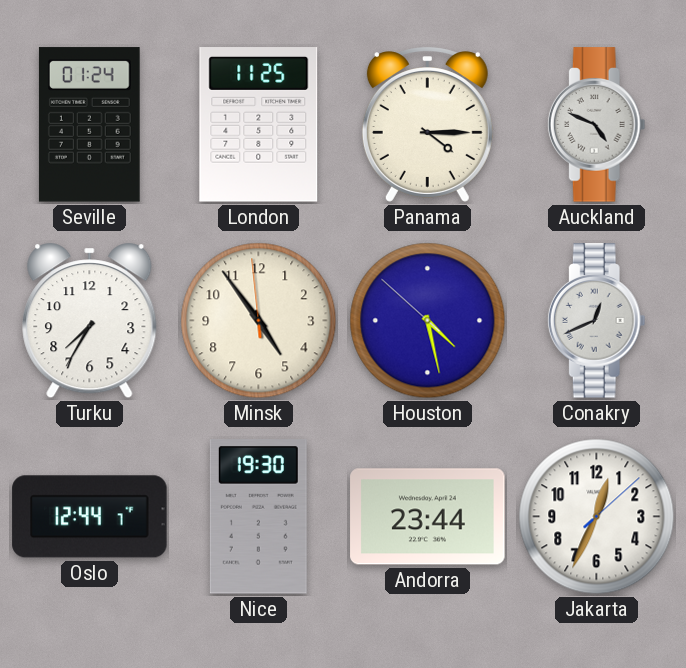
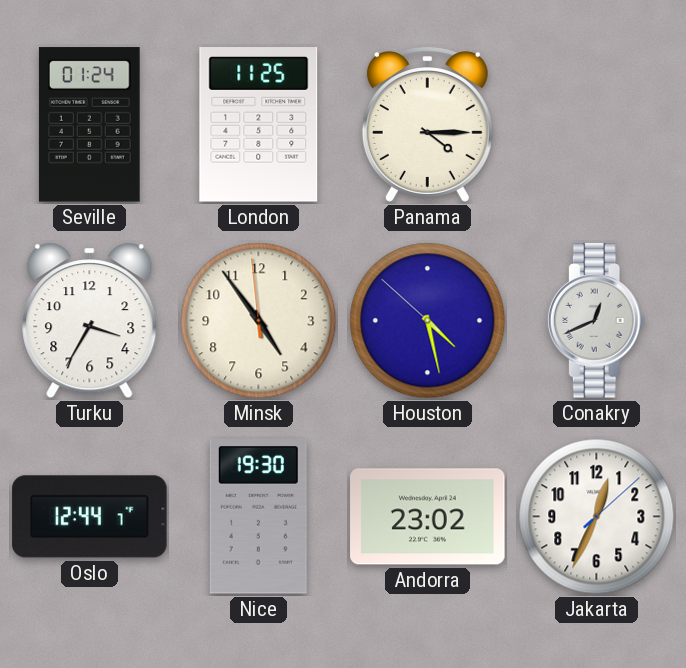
Auckland: 4:49 -> none
Turku: 7:35 -> 3:35
Andorra: 23:44 -> 23:02
